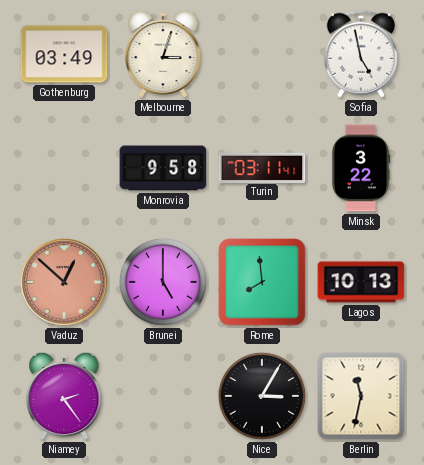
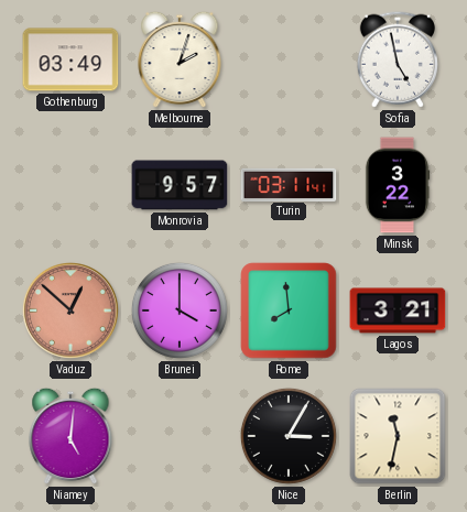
Melbourne: 3:03 -> 2:03
Monrovia: 9:58 -> 9:57
Brunei: 5:00 -> 4:00
Lagos: 10:13 -> 3:21
Niamey: 2:24 -> 5:01
